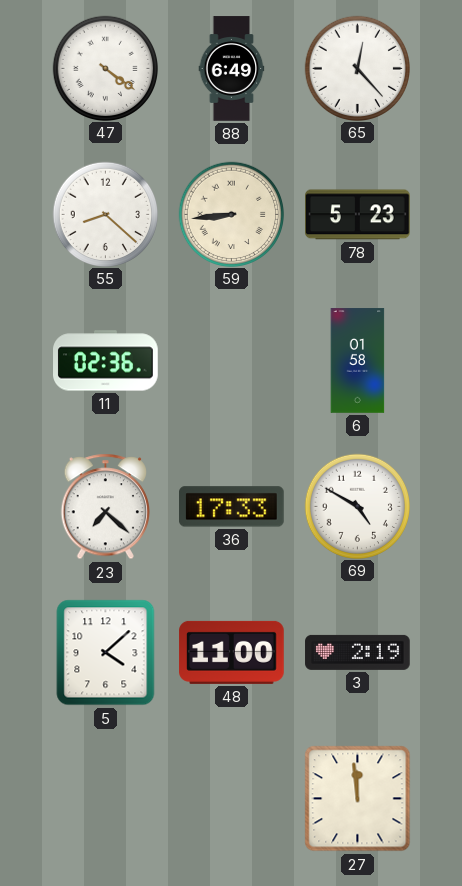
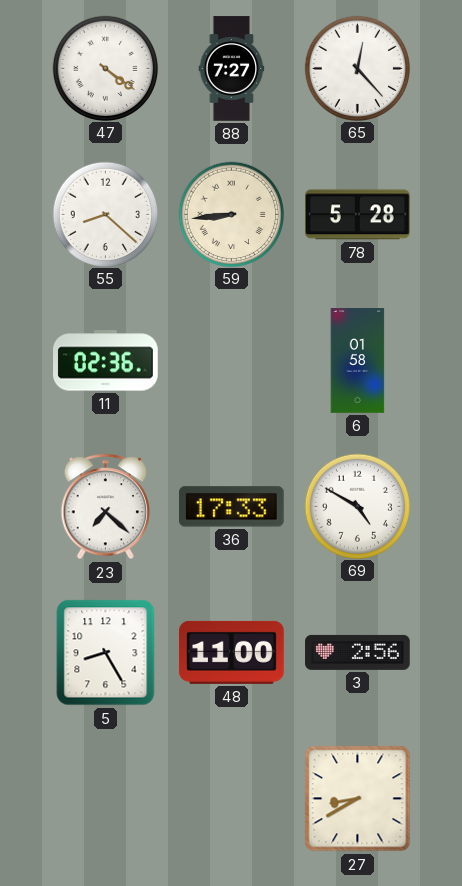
88: 6:49 -> 7:27
78: 5:23 -> 5:28
5: 4:08 -> 8:25
3: 2:19 -> 2:56
27: 11:59 -> 8:40
